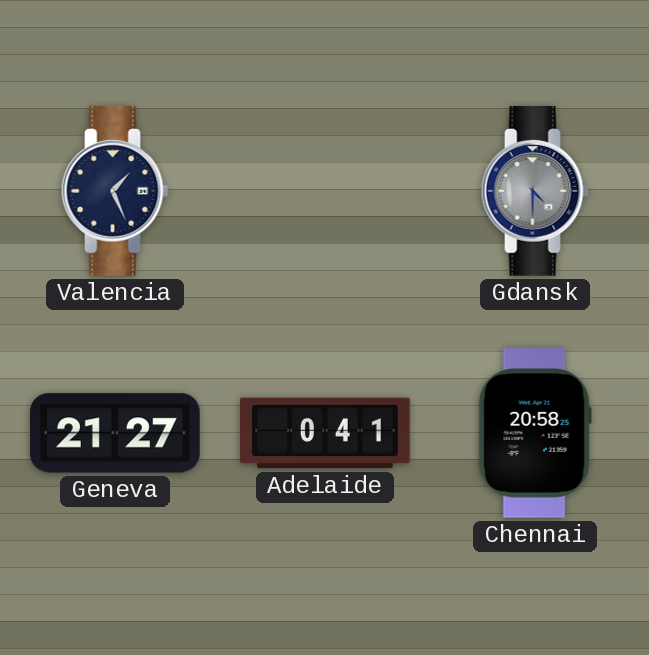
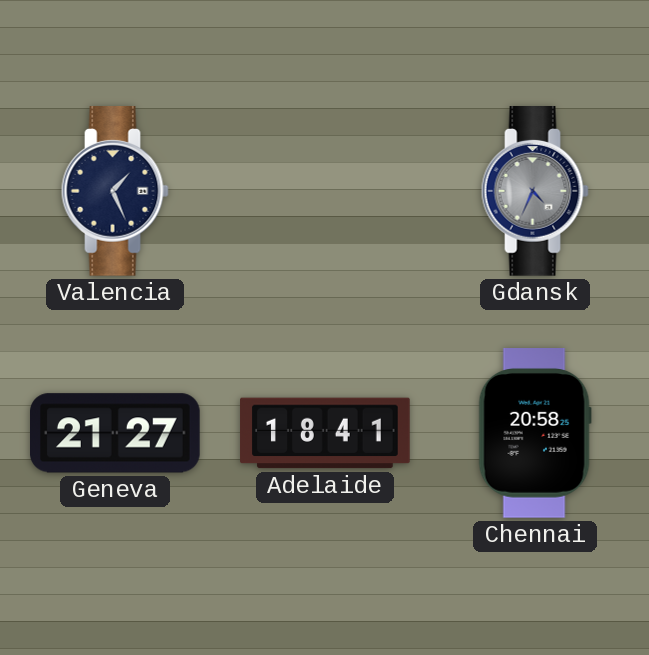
Gdansk: 4:30 -> 4:34
Adelaide: 0:41 -> 18:41
